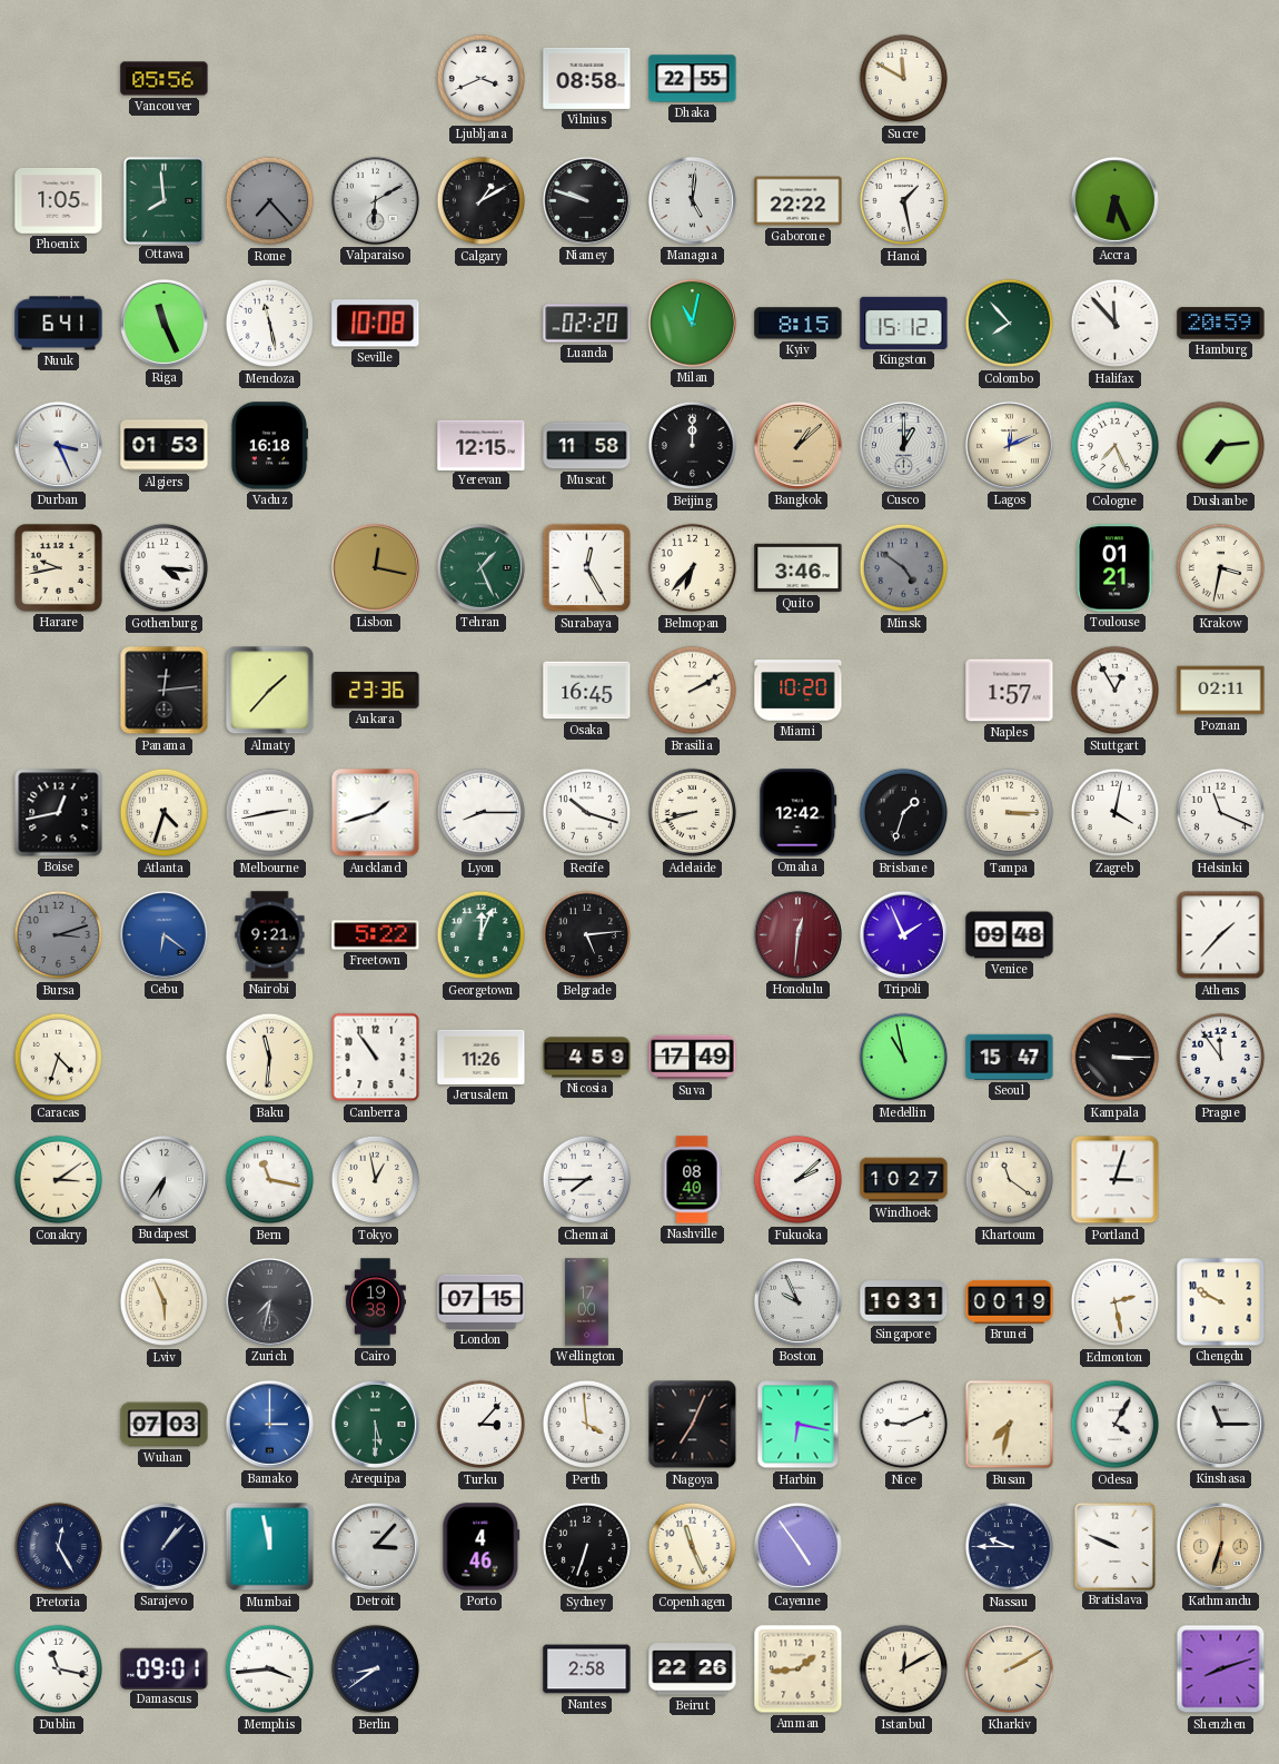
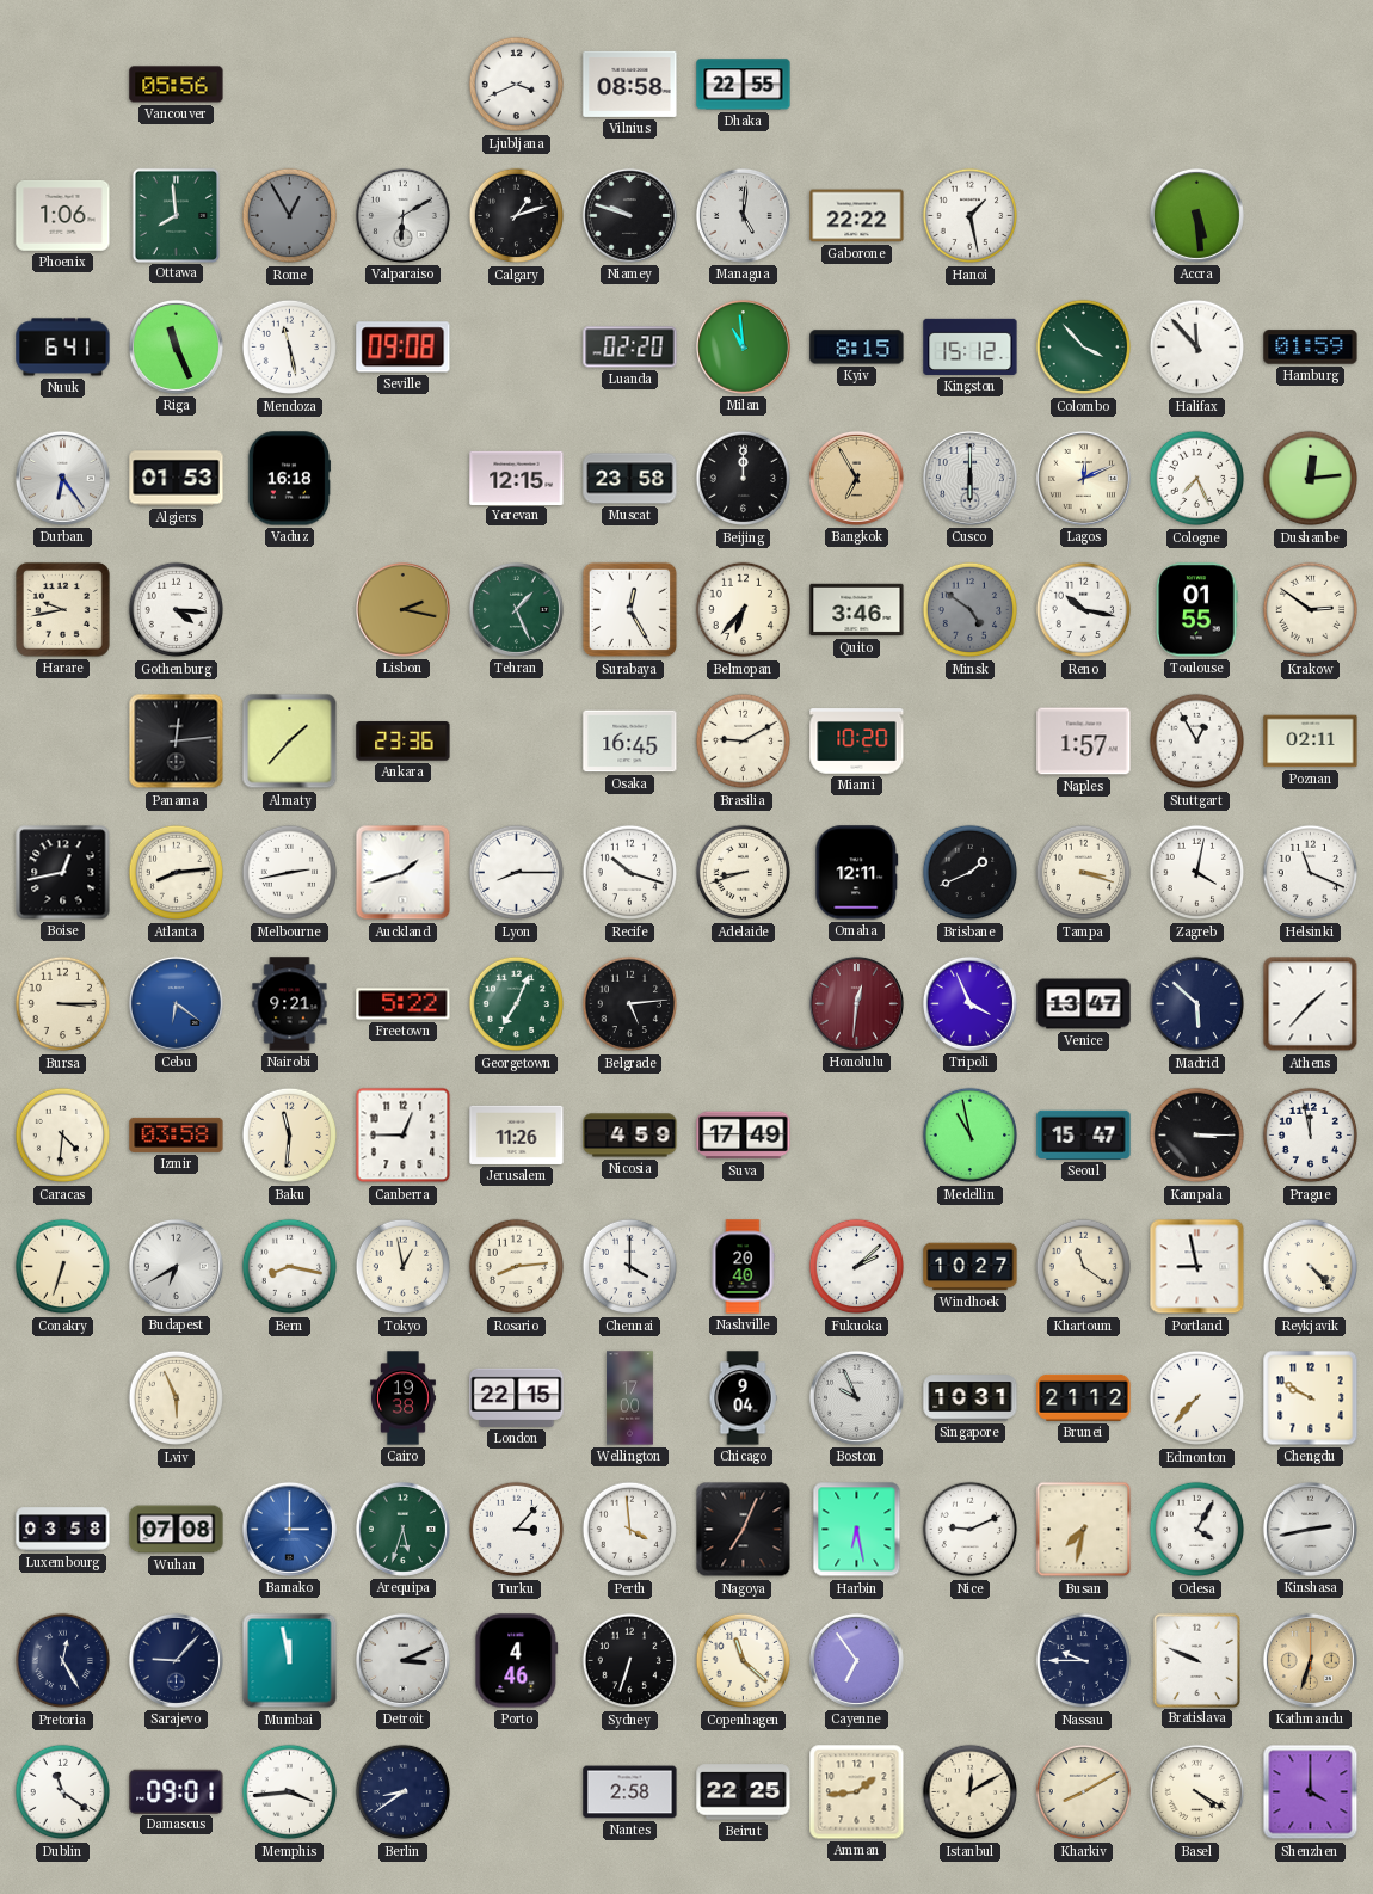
Sucre: 11:50 -> none
Phoenix: 1:05 -> 1:06
Rome: 7:23 -> 12:55
Calgary: 1:10 -> 1:12
Accra: 6:26 -> 5:29
Seville: 10:08 -> 09:08
Milan: 11:02 -> 10:59
Colombo: 7:53 -> 3:53
Hamburg: 20:59 -> 01:59
Durban: 3:26 -> 6:24
Muscat: 11:58 -> 23:58
Bangkok: 1:08 -> 6:55
Cusco: 1:00 -> 6:00
Dushanbe: 7:14 -> 12:14
Lisbon: 12:17 -> 2:17
Reno: none -> 10:17
Toulouse: 01:21 -> 01:55
Krakow: 3:32 -> 2:51
Brasilia: 2:10 -> 9:10
Atlanta: 4:33 -> 8:14
Omaha: 12:42 -> 12:11
Brisbane: 1:33 -> 1:41
Tampa: 3:15 -> 3:18
Bursa: 3:12 -> 3:15
Bursa dial: grey -> cream
Georgetown: 12:04 -> 7:04
Tripoli: 1:56 -> 3:56
Venice: 09:48 -> 13:47
Madrid: none -> 5:52
Caracas: 4:33 -> 4:31
Izmir: none -> 03:58
Canberra: 10:54 -> 12:45
Prague: 11:54 -> 11:58
Conakry: 3:09 -> 6:33
Budapest: 6:36 -> 6:40
Bern: 11:17 -> 8:17
Rosario: none -> 8:14
Chennai: 7:45 -> 4:00
Nashville: 08:40 -> 20:40
Portland: 3:03 -> 8:58
Reykjavik: none -> 4:23
Zurich: 7:32 -> none
London: 07:15 -> 22:15
Chicago: none -> 9:04
Brunei: 00:19 -> 21:12
Edmonton: 2:28 -> 7:37
Luxembourg: none -> 03:58
Wuhan: 07:03 -> 07:08
Arequipa: 5:30 -> 5:33
Harbin: 6:17 -> 6:28
Kinshasa: 11:15 -> 2:43
Sarajevo: 1:07 -> 9:07
Detroit: 3:07 -> 3:11
Copenhagen: 11:26 -> 11:22
Cayenne: 4:54 -> 6:54
Dublin: 11:17 -> 11:21
Beirut: 22:26 -> 22:25
Kharkiv: 2:10 -> 8:10
Basel: none -> 4:20
Shenzhen: 8:12 -> 4:00
